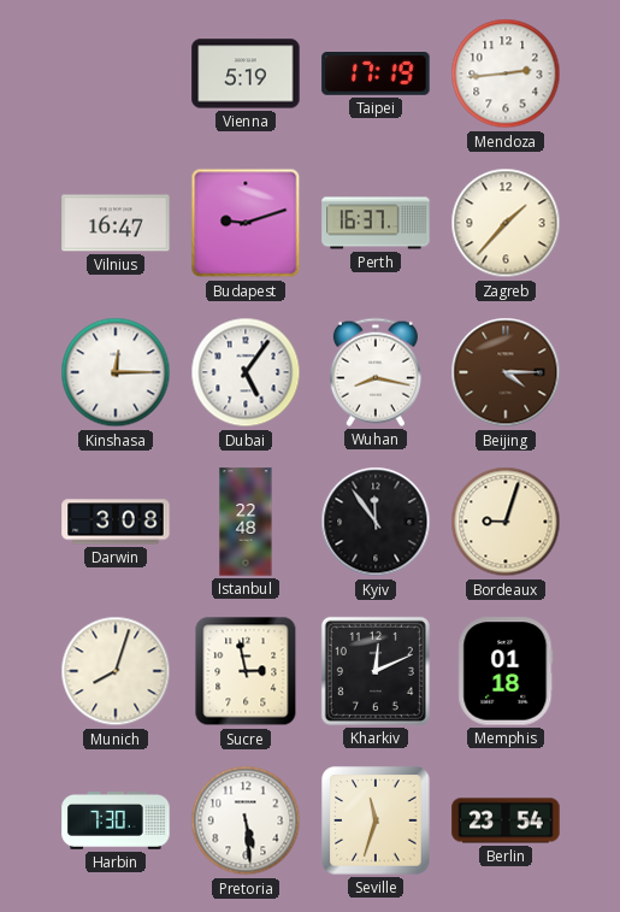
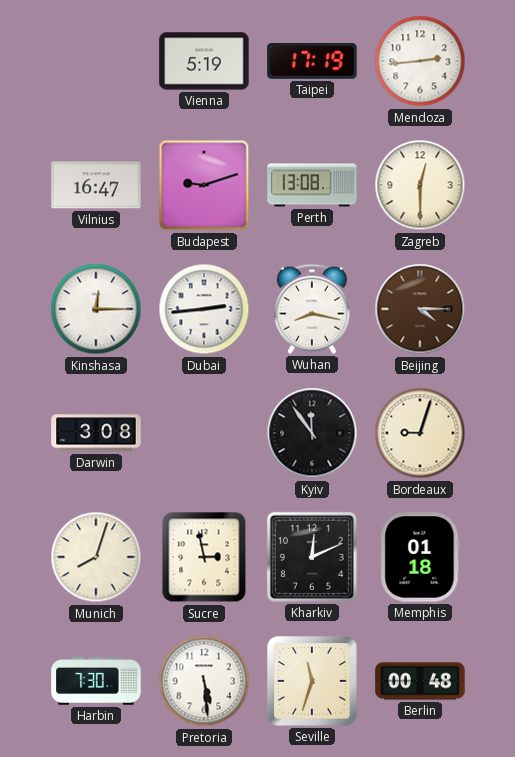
Perth: 16:37 -> 13:08
Zagreb: 1:37 -> 12:30
Dubai: 5:06 -> 2:44
Istanbul: 22:48 -> none
Berlin: 23:54 -> 00:48
